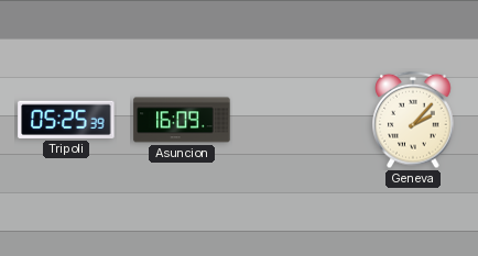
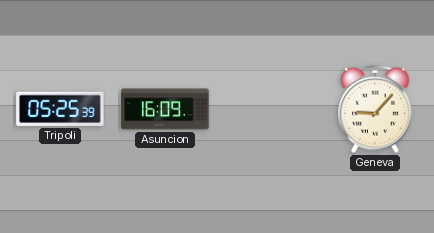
Geneva: 2:07 -> 9:07
